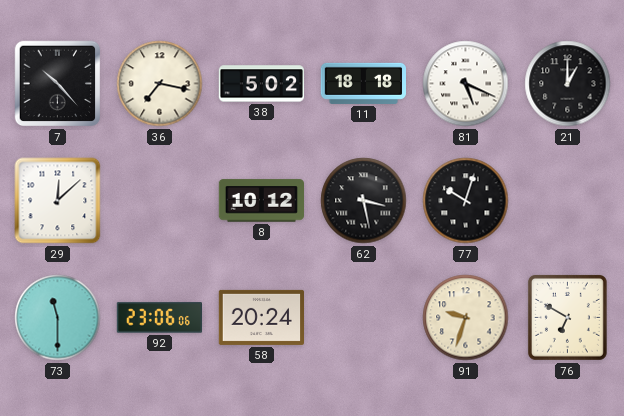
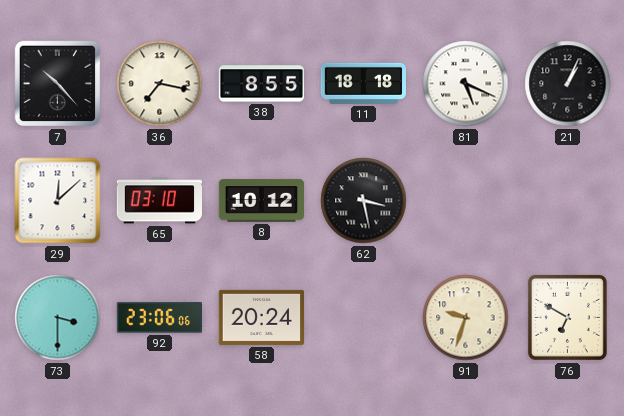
38: 5:02 -> 8:55
21: 1:00 -> 1:04
65: none -> 03:10
77: 10:03 -> none
73: 11:30 -> 3:30
